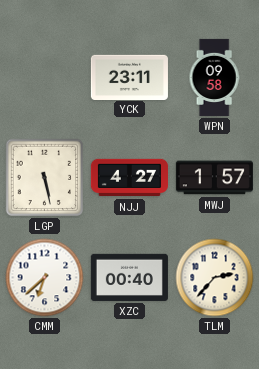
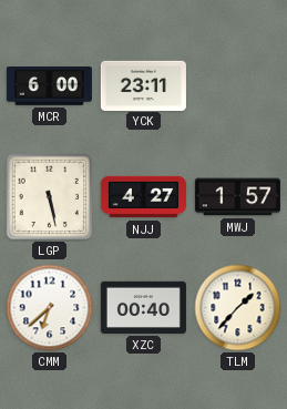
MCR: none -> 6:00
WPN: 09:58 -> none
TLM: 2:37 -> 1:37
